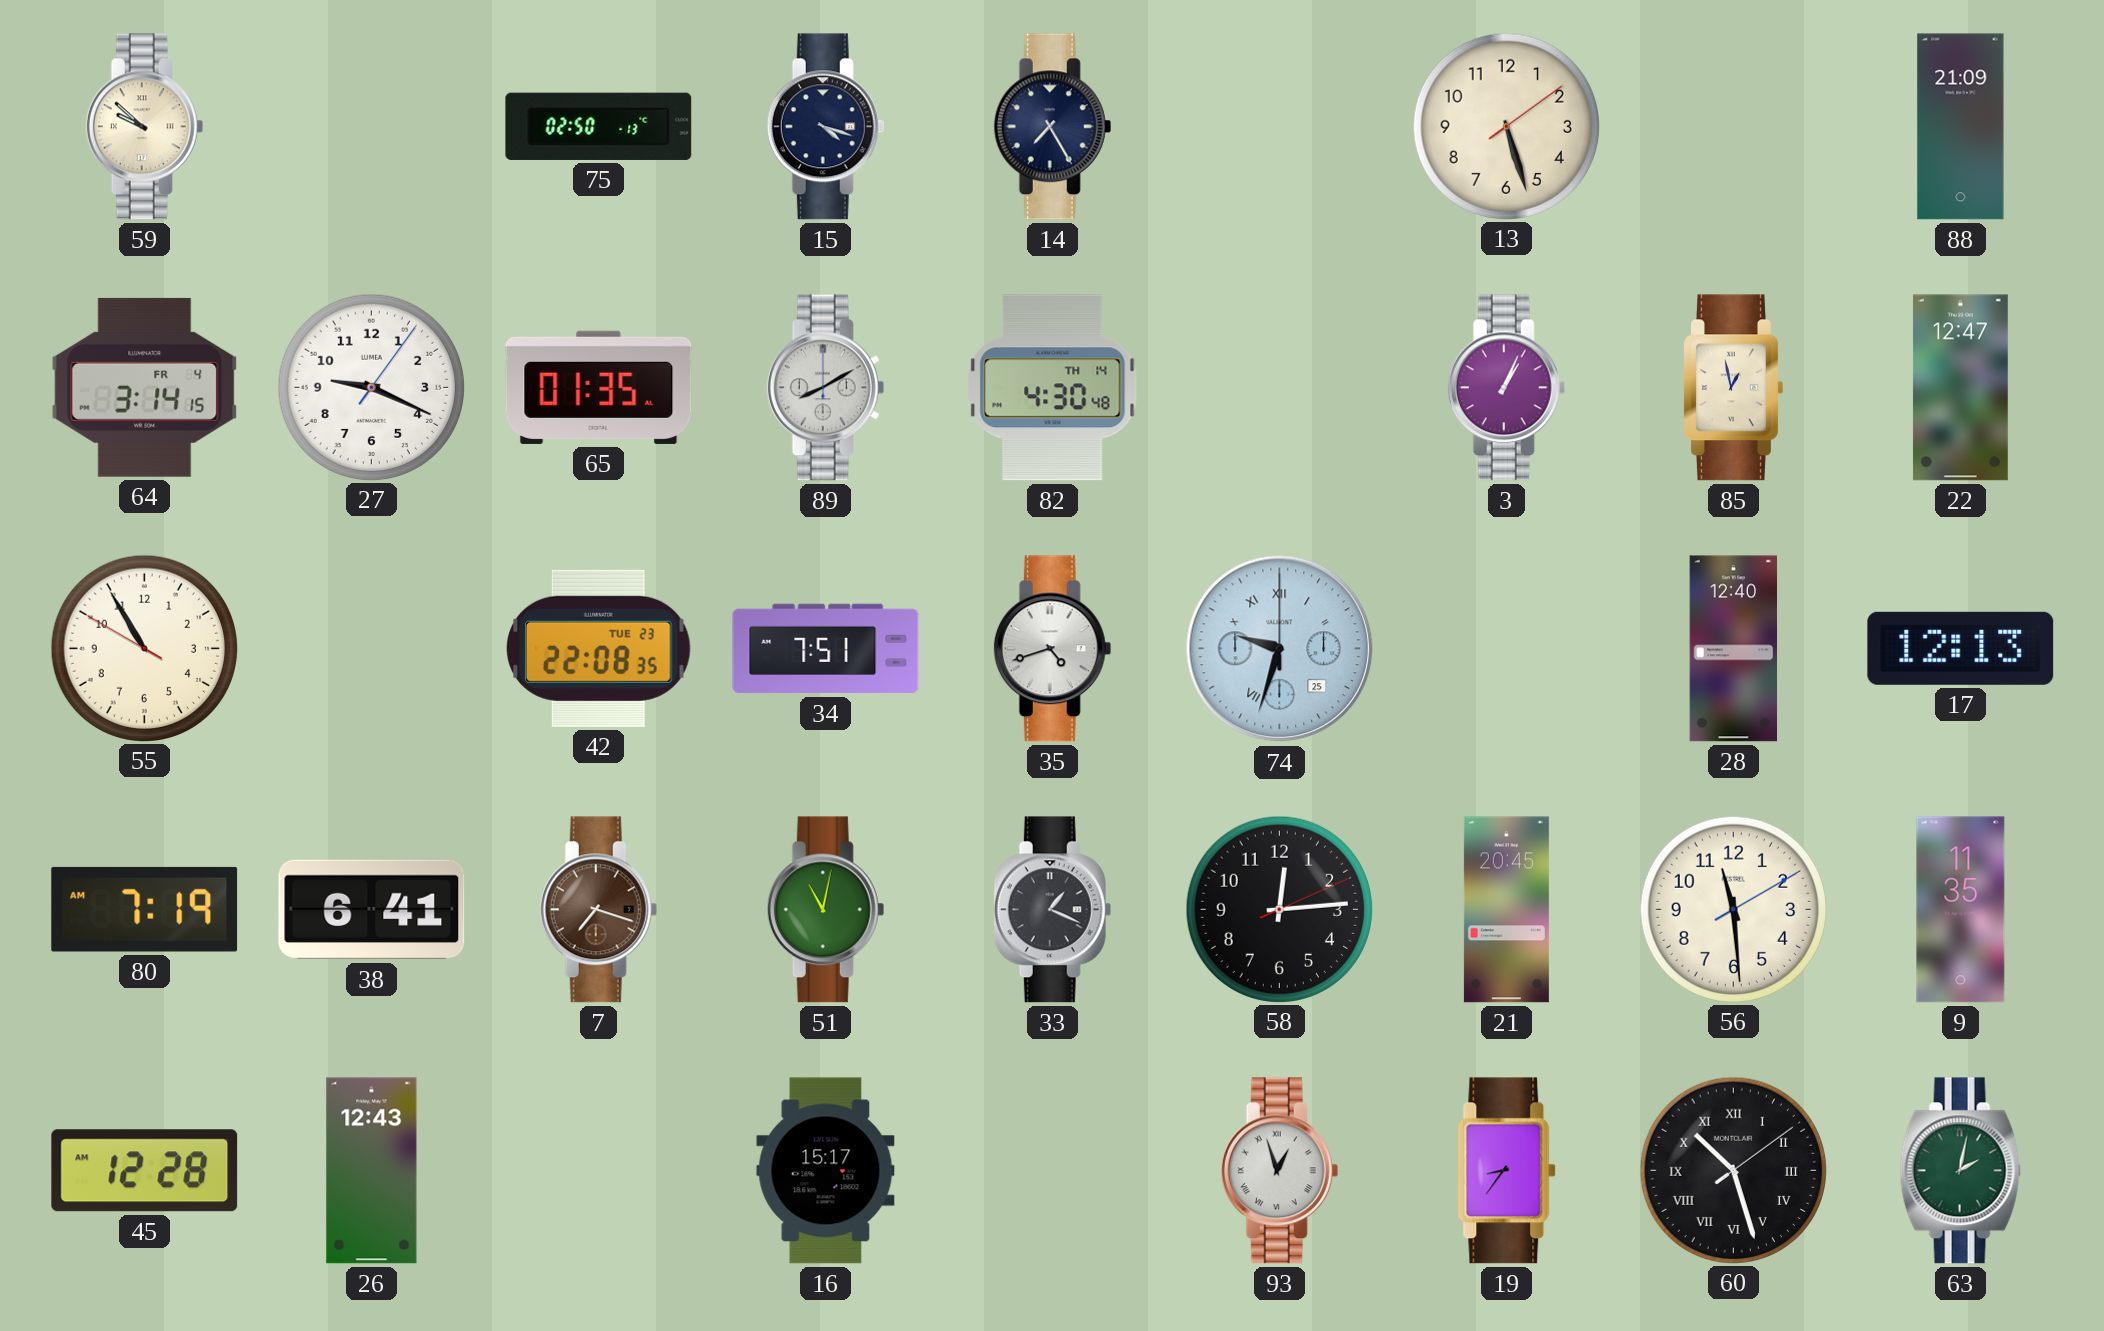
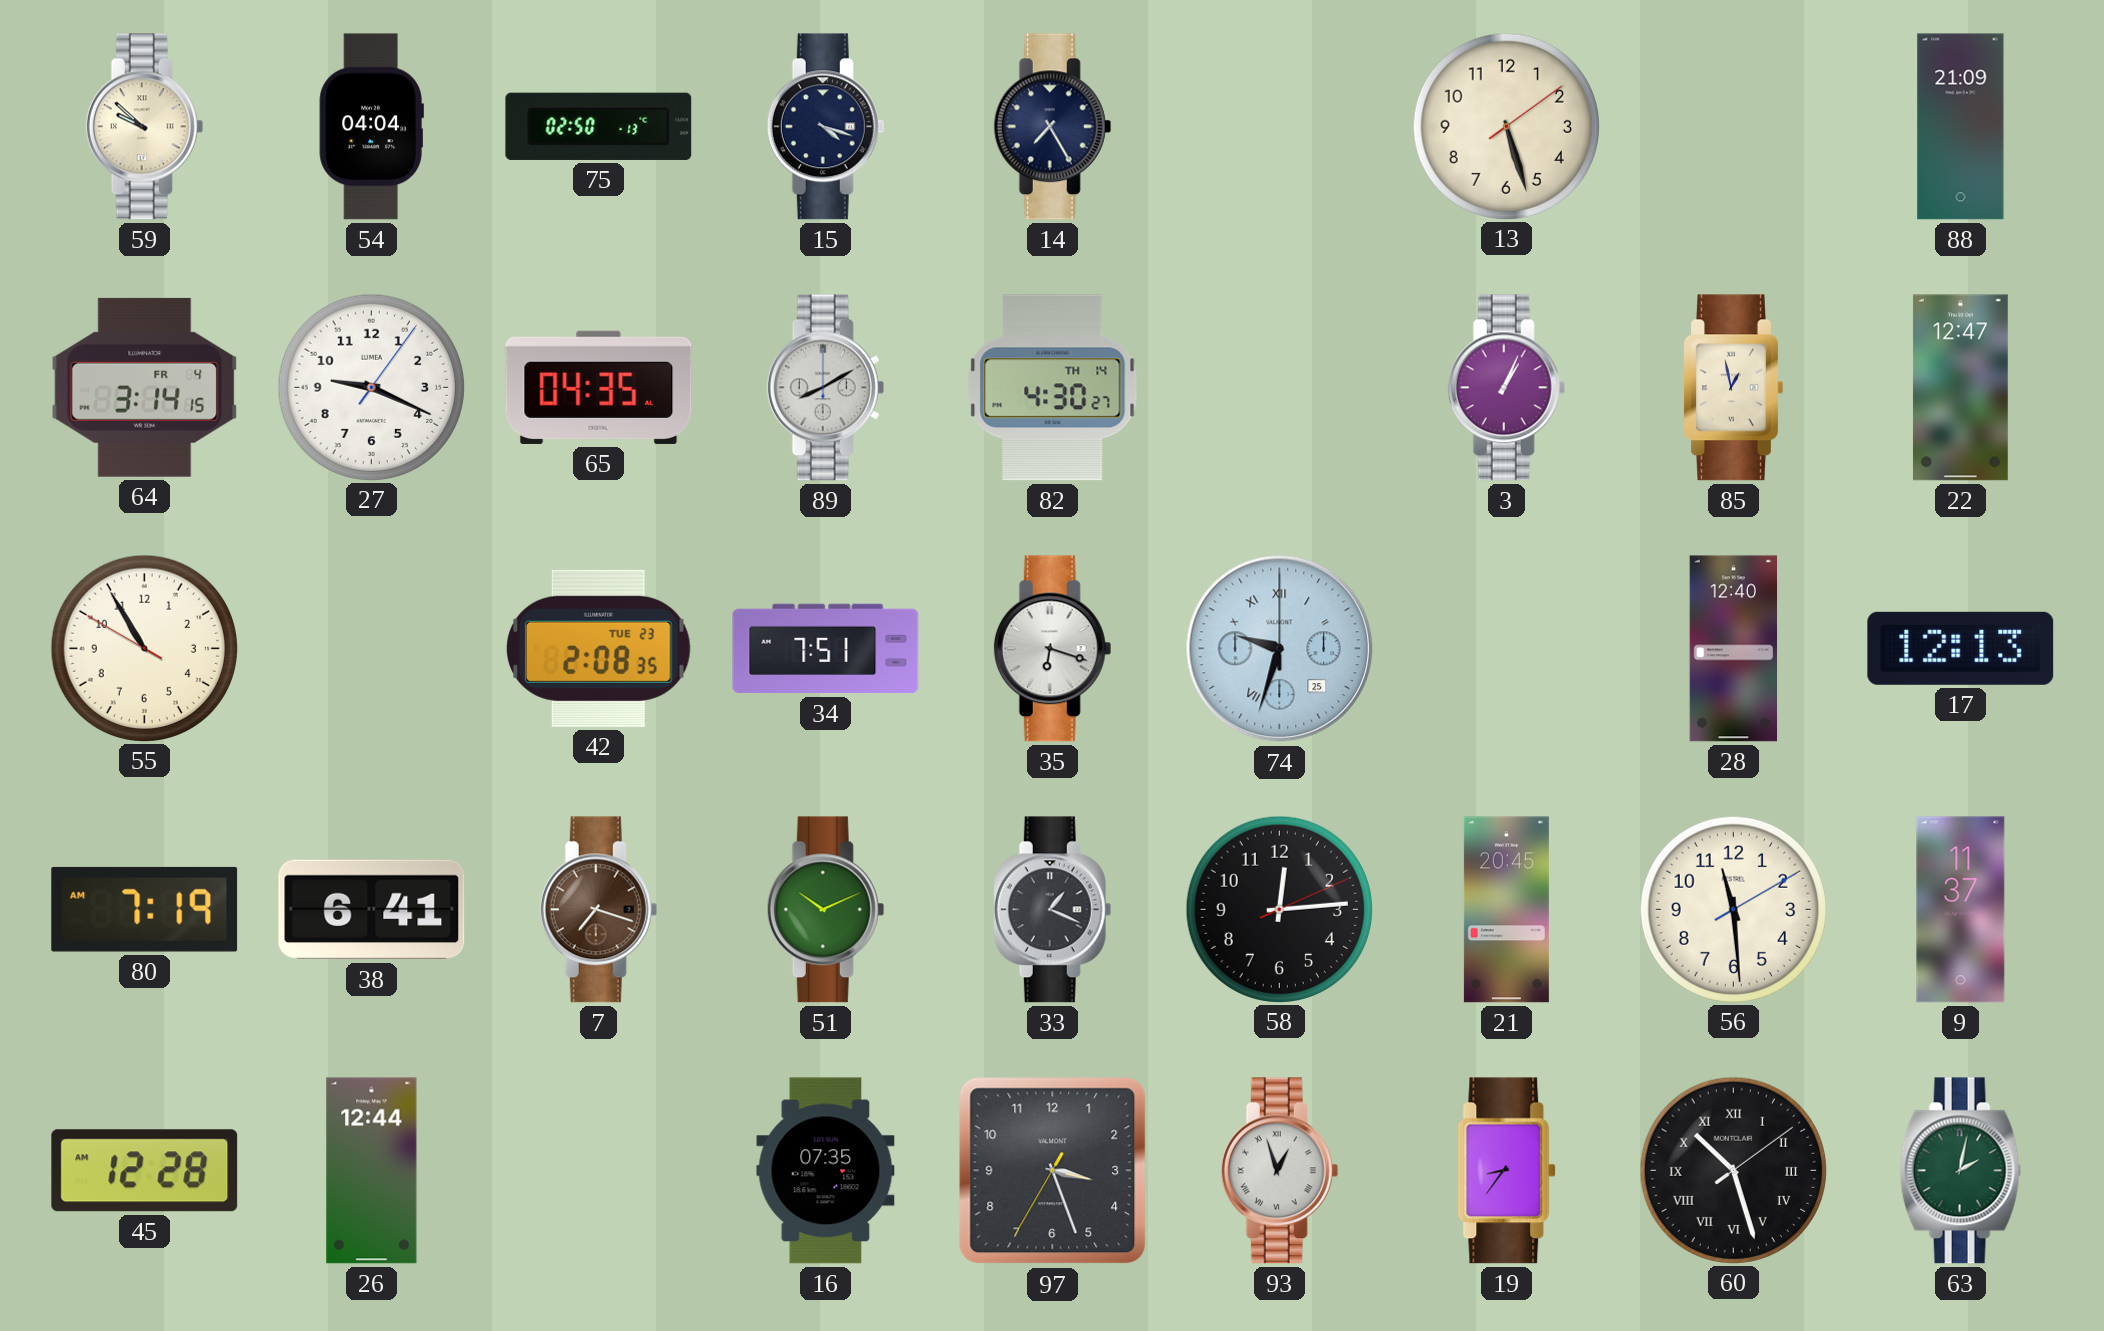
54: none -> 04:04
65: 01:35 -> 04:35
82: 4:30:48 -> 4:30:27
42: 22:08 -> 2:08
35: 4:42 -> 6:18
51: 11:02 -> 10:11
9: 11:35 -> 11:37
26: 12:43 -> 12:44
16: 15:17 -> 07:35
97: none -> 3:26
